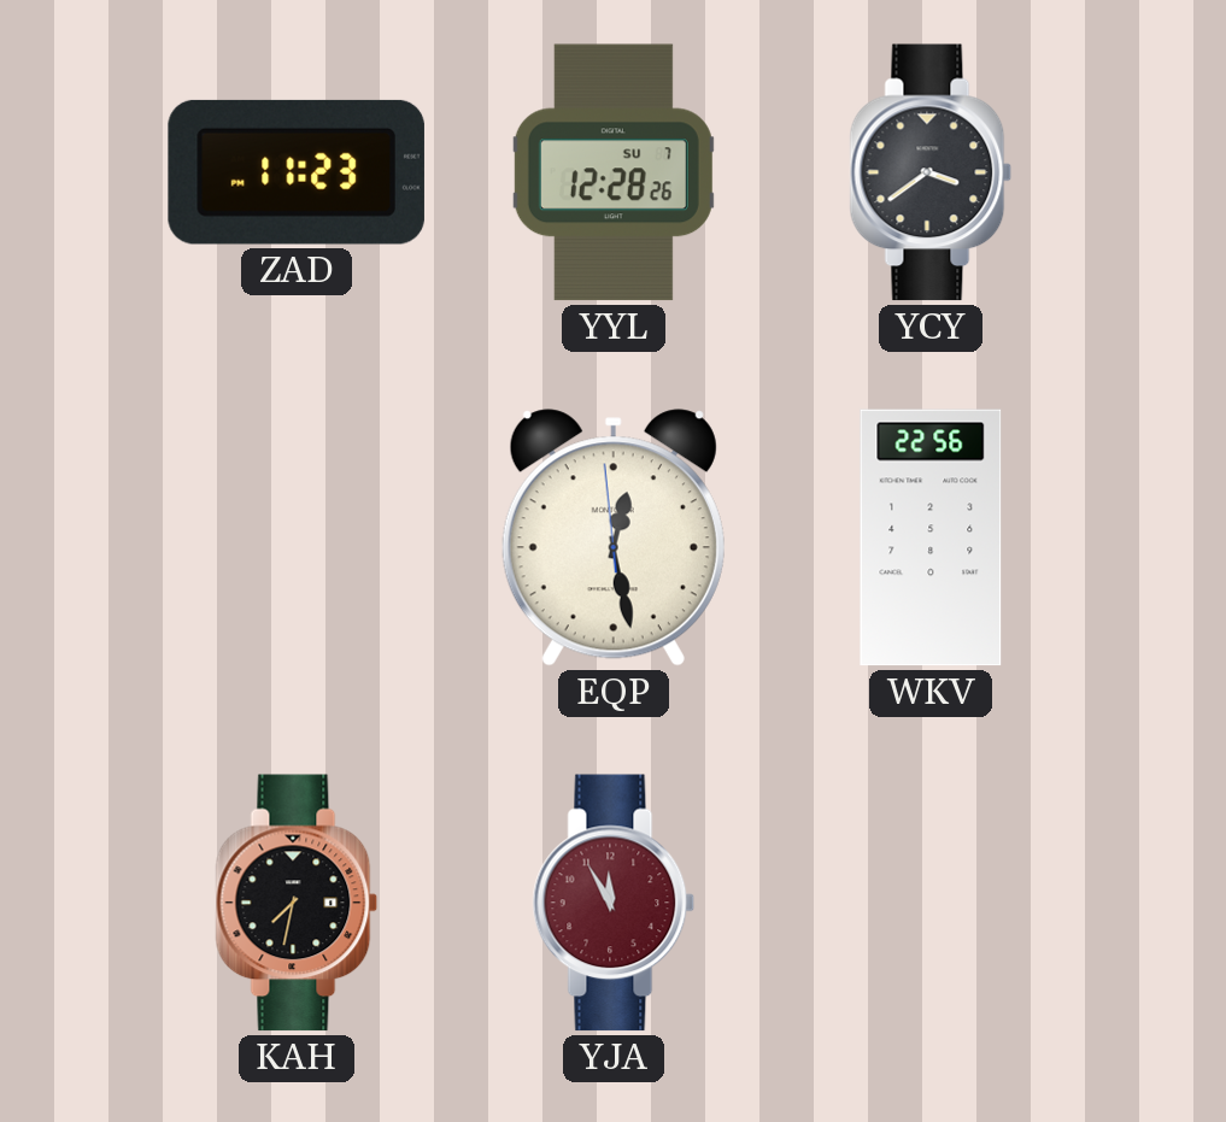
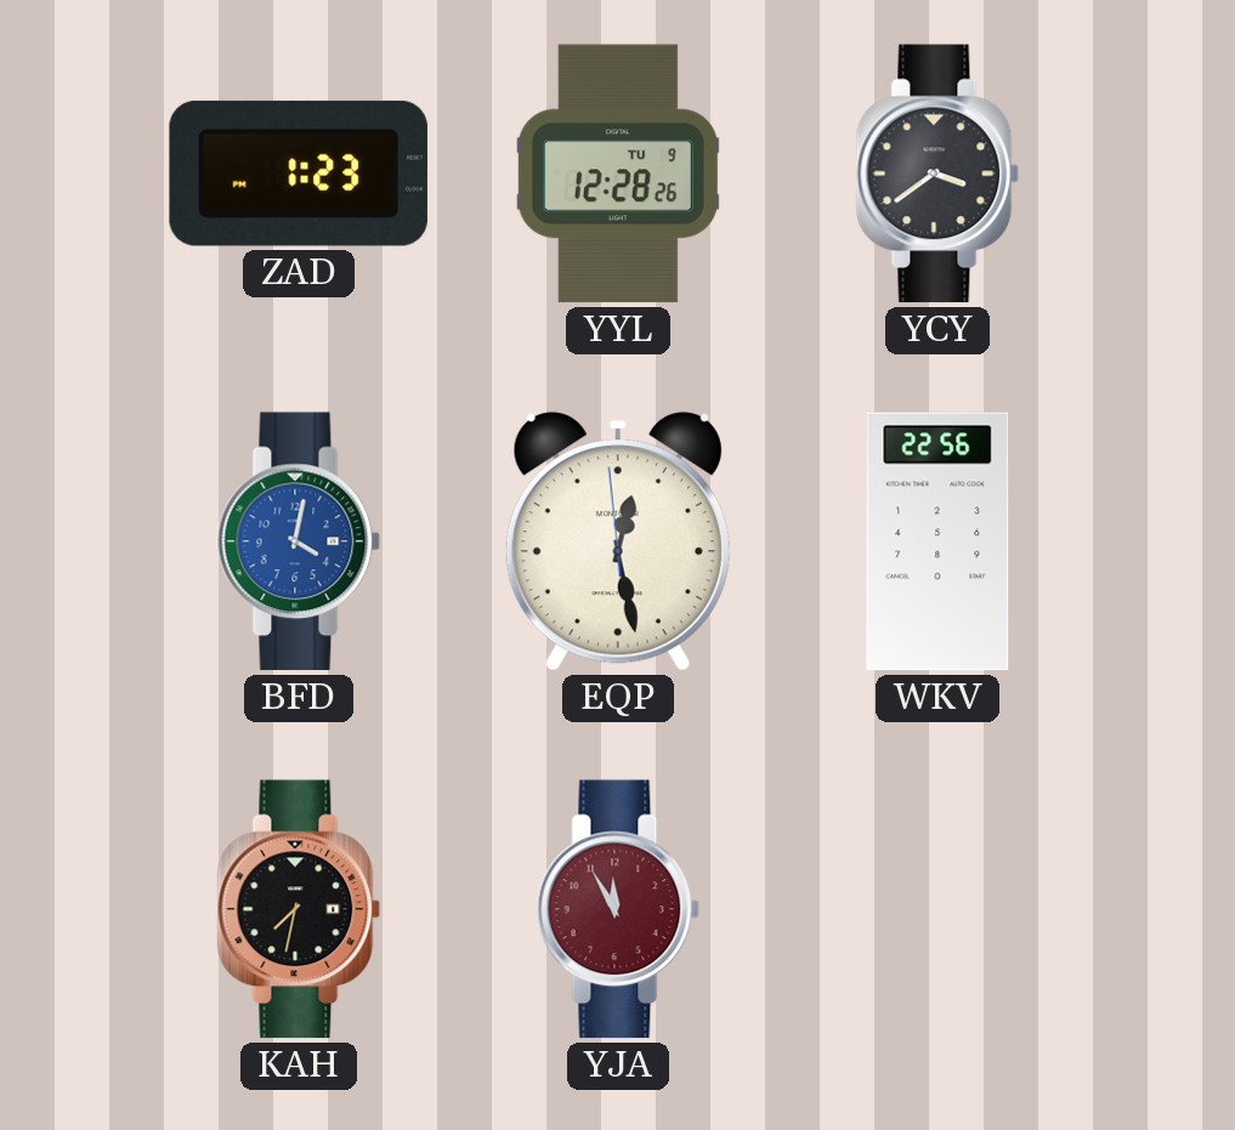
ZAD: 11:23 -> 1:23
YYL date: SU 7 -> TU 9
BFD: none -> 4:02
